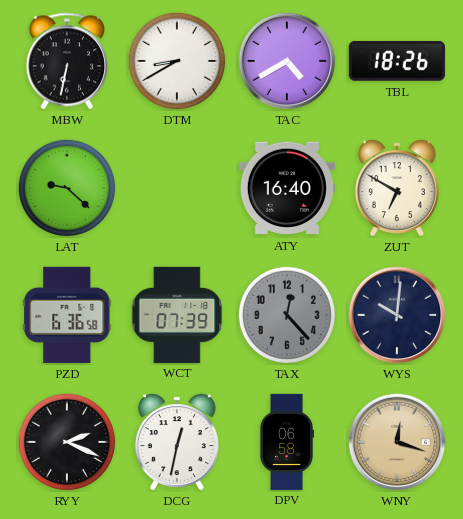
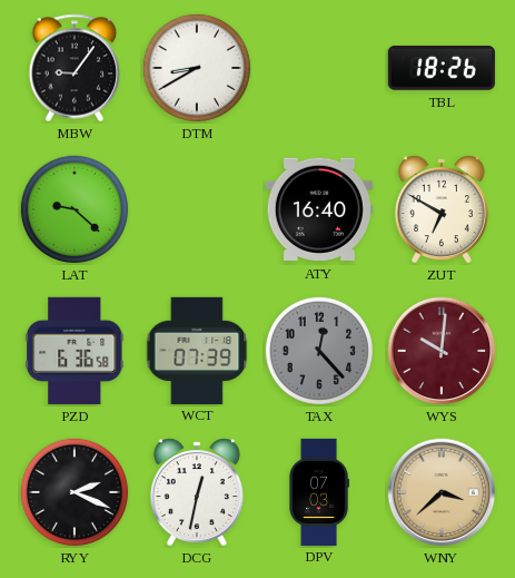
MBW: 6:32 -> 9:06
TAC: 4:40 -> none
WYS dial: navy -> burgundy
DPV: 06:58 -> 07:03
WNY: 12:18 -> 3:38
